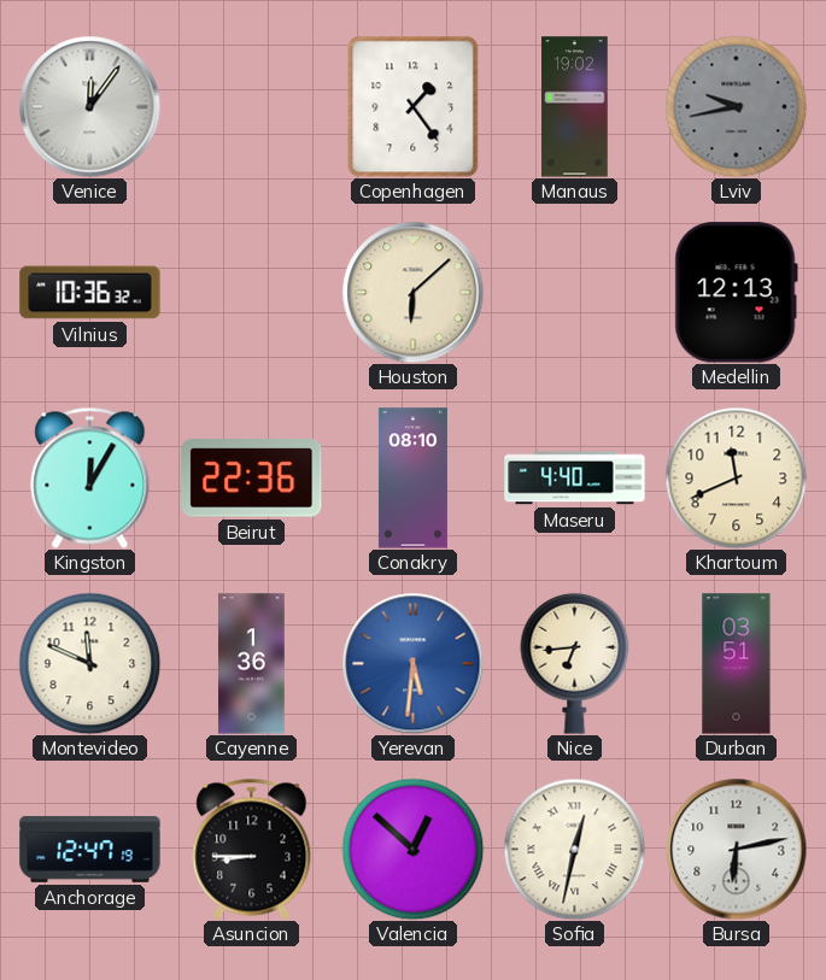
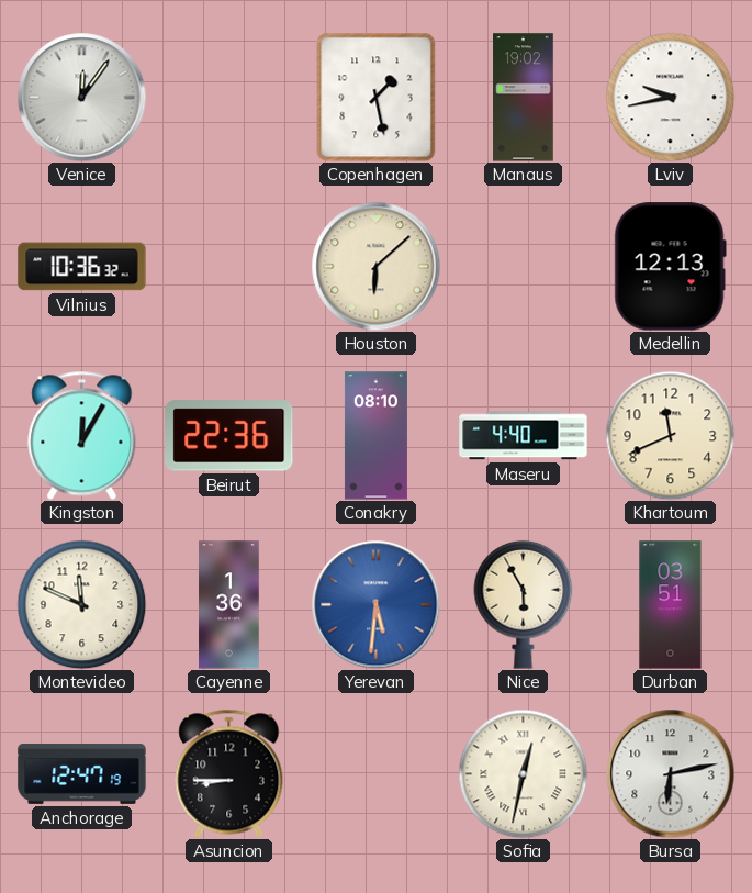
Copenhagen: 1:24 -> 1:28
Lviv dial: grey -> white
Nice: 6:44 -> 5:55
Valencia: 12:52 -> none
